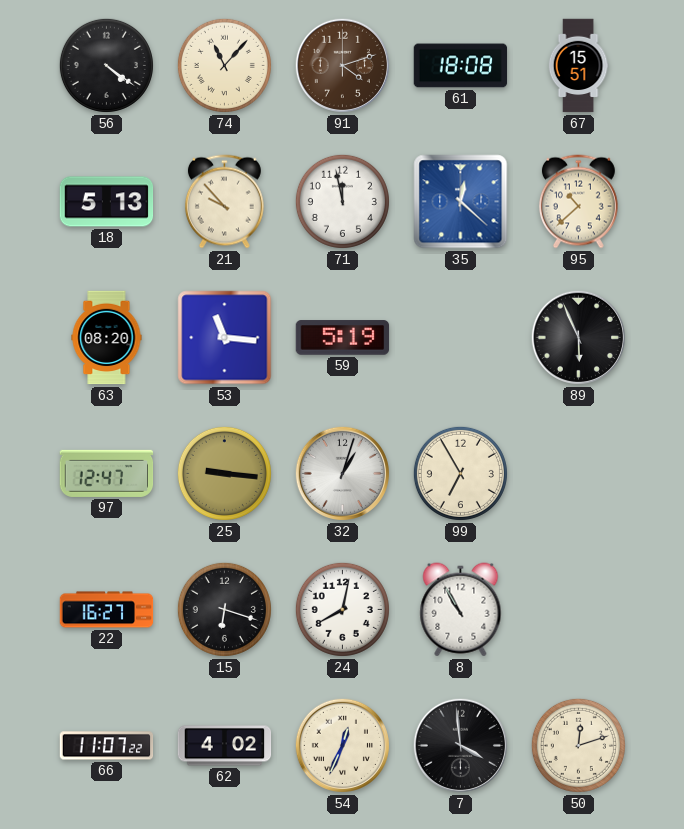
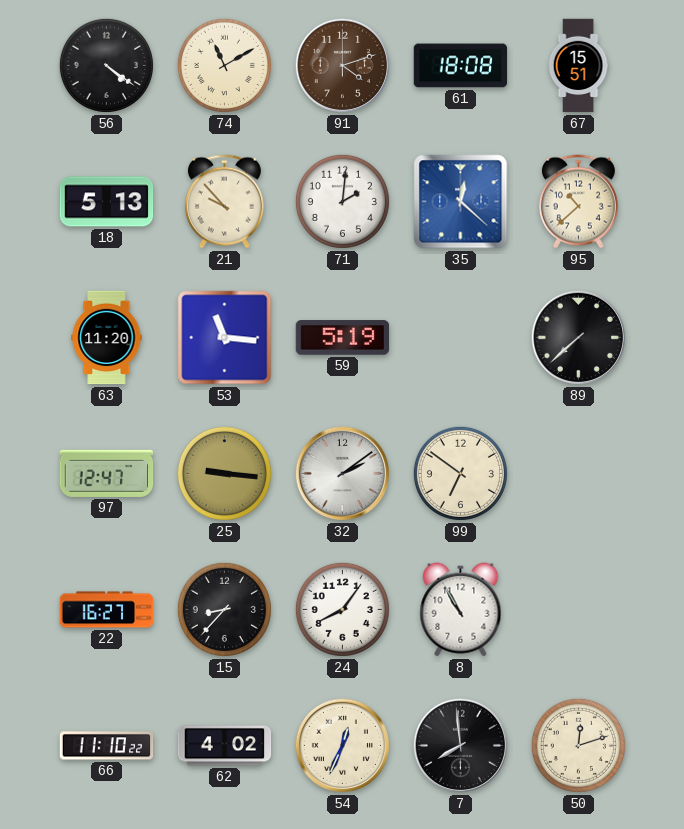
74: 11:07 -> 11:10
71: 11:58 -> 2:01
63: 08:20 -> 11:20
89: 5:56 -> 7:38
32: 1:03 -> 2:09
99: 6:55 -> 6:51
15: 6:18 -> 8:37
24: 8:02 -> 8:06
66: 11:07 -> 11:10
7: 3:59 -> 7:59
